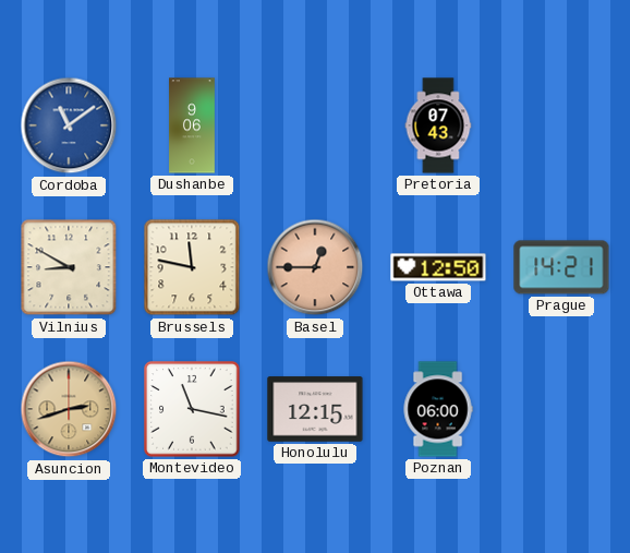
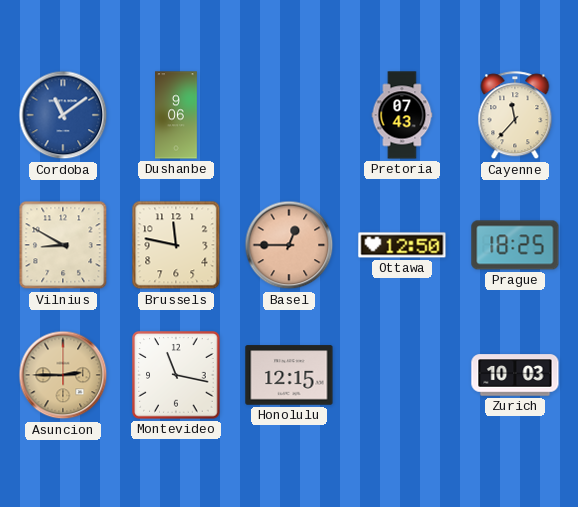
Cayenne: none -> 11:37
Prague: 14:21 -> 18:25
Asuncion: 2:42 -> 2:45
Poznan: 06:00 -> none
Zurich: none -> 10:03
